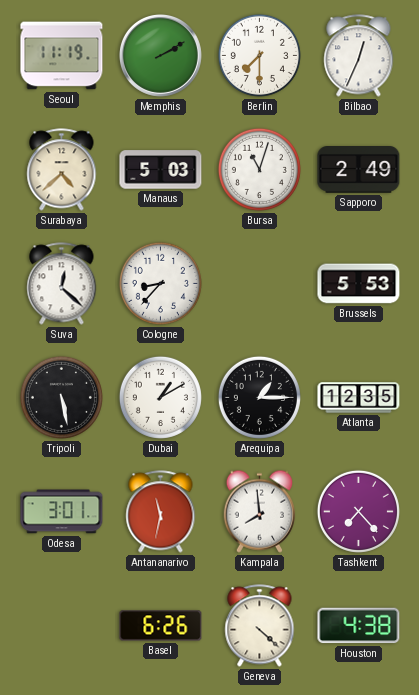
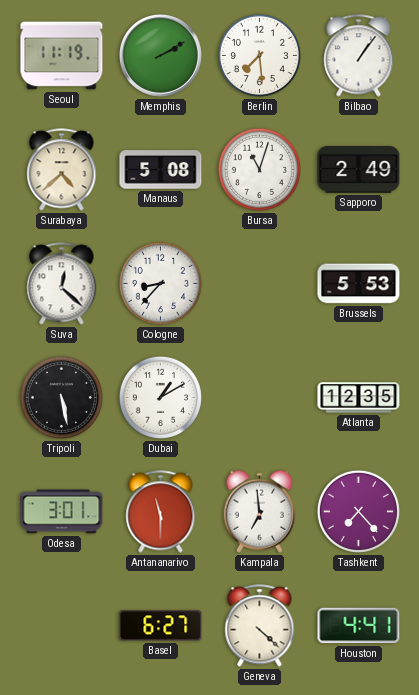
Berlin: 7:30 -> 7:29
Bilbao: 12:34 -> 1:06
Manaus: 5:03 -> 5:08
Arequipa: 1:15 -> none
Antananarivo: 11:32 -> 11:30
Kampala: 7:59 -> 6:59
Basel: 6:26 -> 6:27
Houston: 4:38 -> 4:41
